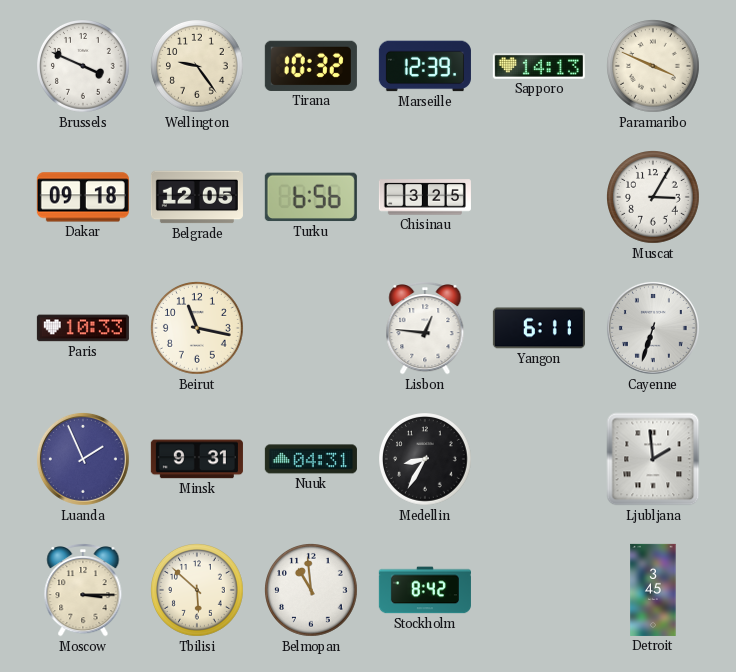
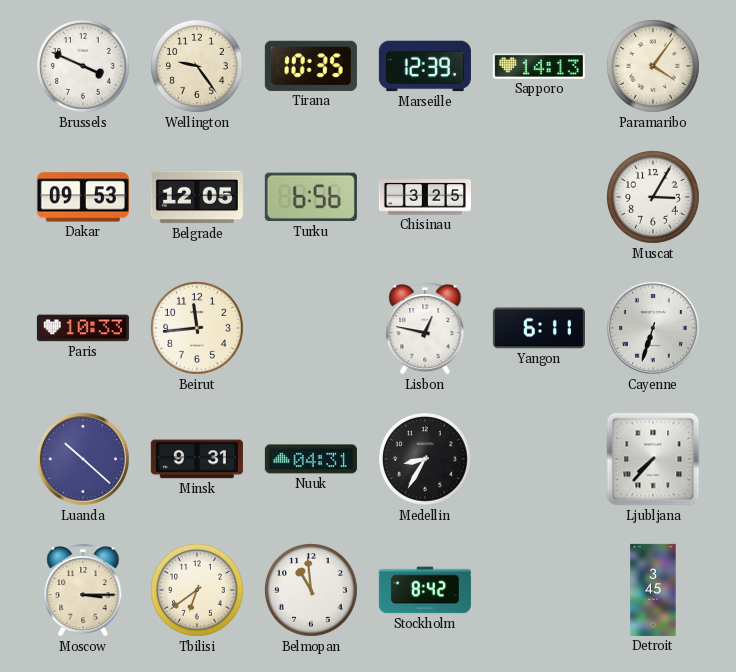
Tirana: 10:32 -> 10:35
Paramaribo: 3:49 -> 4:06
Dakar: 09:18 -> 09:53
Beirut: 11:17 -> 11:44
Lisbon: 12:46 -> 12:47
Luanda: 1:56 -> 10:22
Ljubljana: 1:59 -> 7:37
Tbilisi: 5:52 -> 6:39
